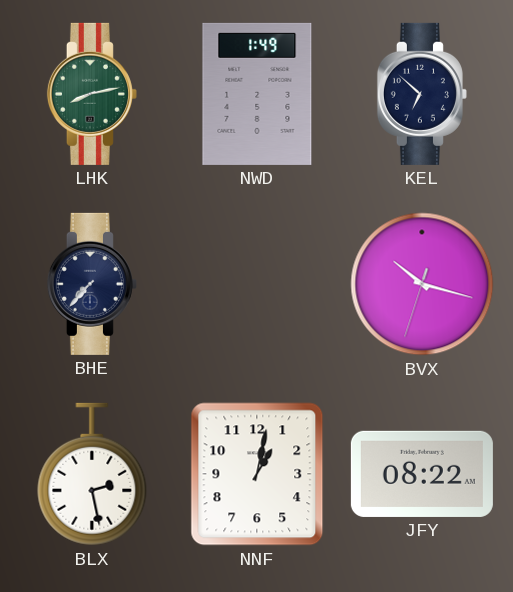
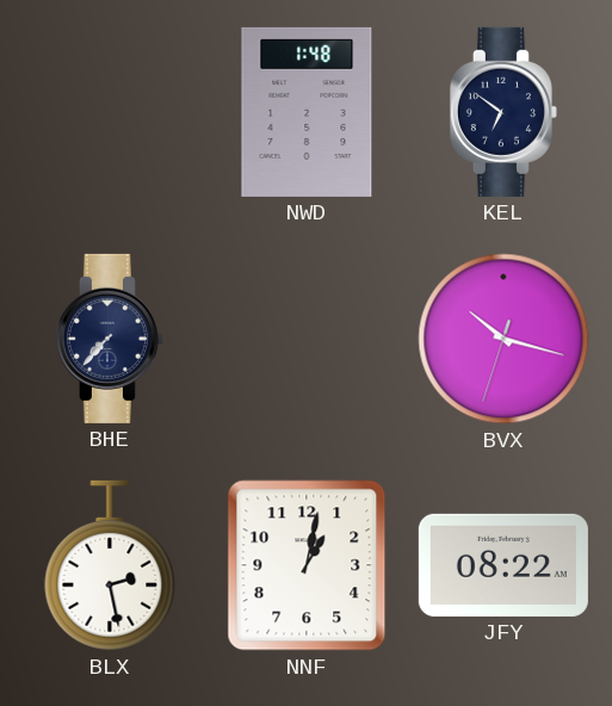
LHK: 8:13 -> none
NWD: 1:49 -> 1:48
KEL: 6:52 -> 6:51
